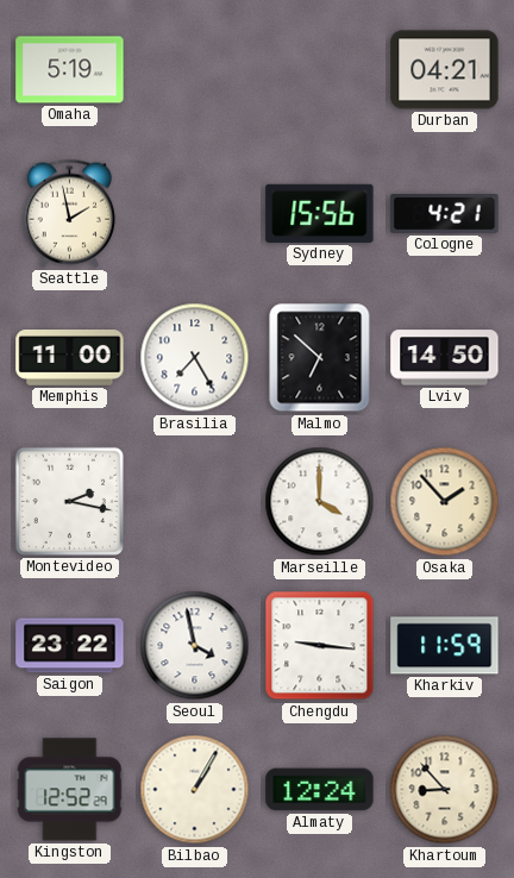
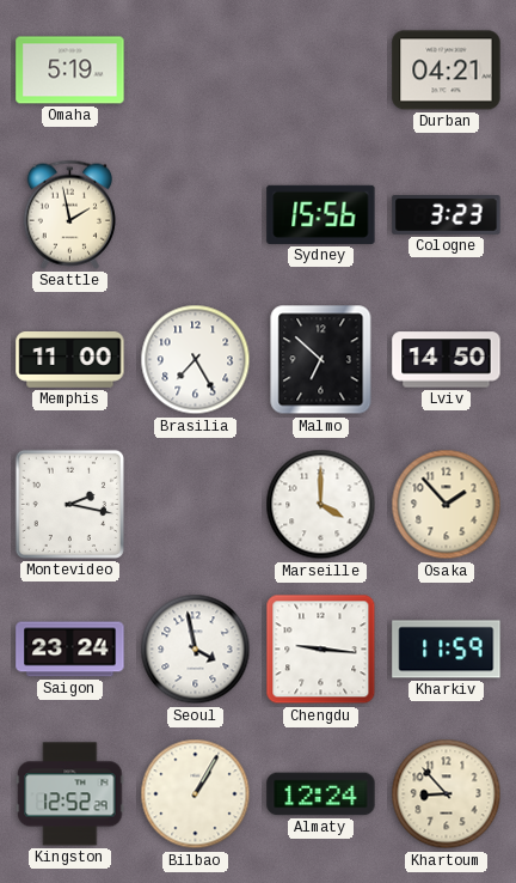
Cologne: 4:21 -> 3:23
Saigon: 23:22 -> 23:24
